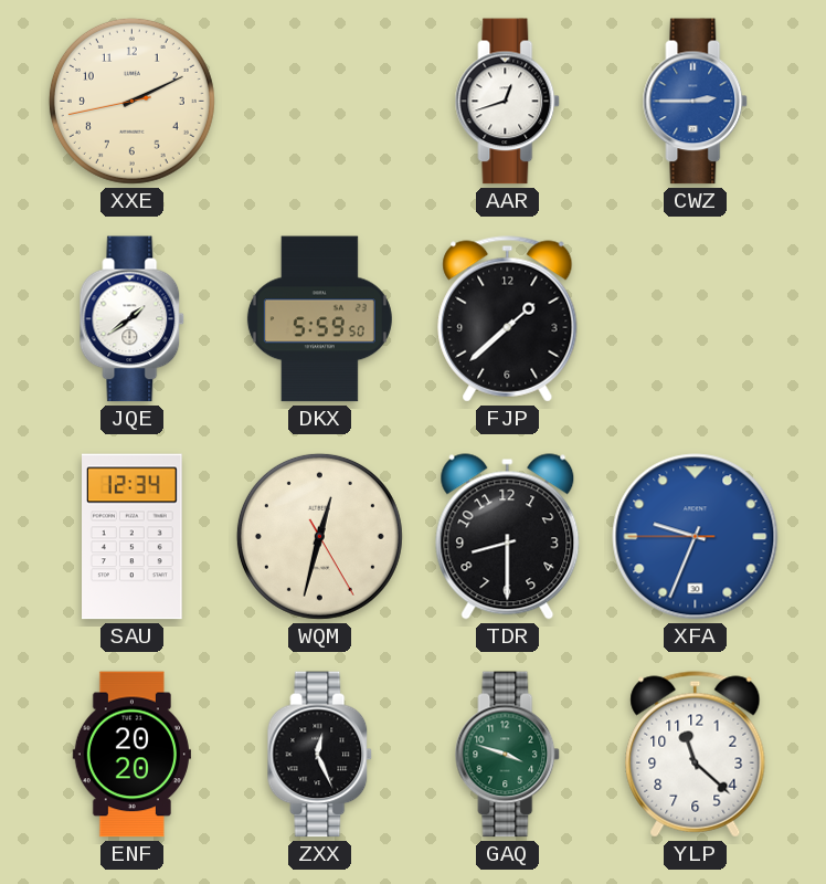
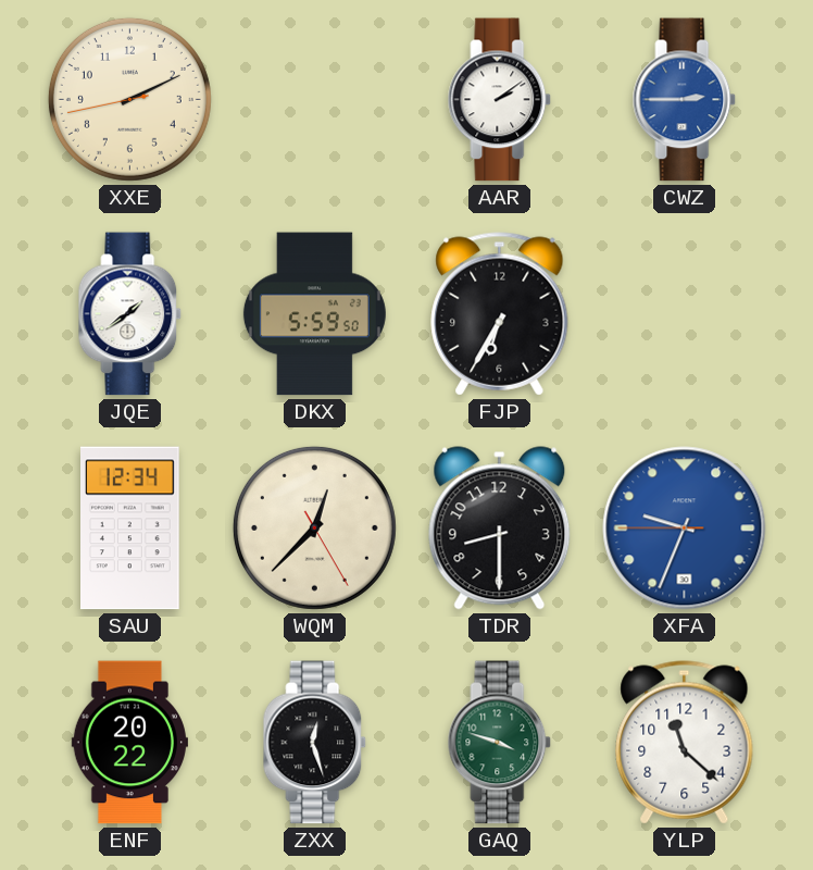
AAR: 12:42 -> 2:09
FJP: 1:38 -> 6:35
WQM: 12:32 -> 12:37
ENF: 20:20 -> 20:22
ZXX: 12:26 -> 12:27
